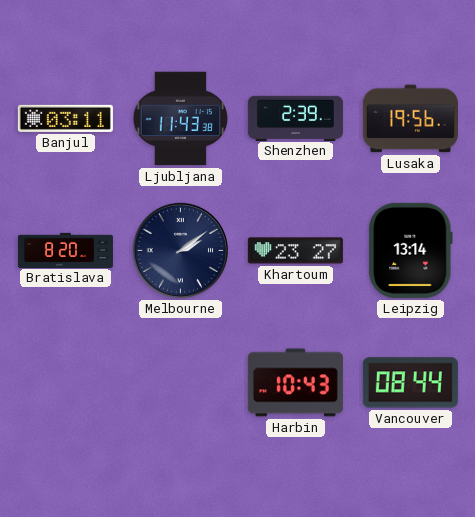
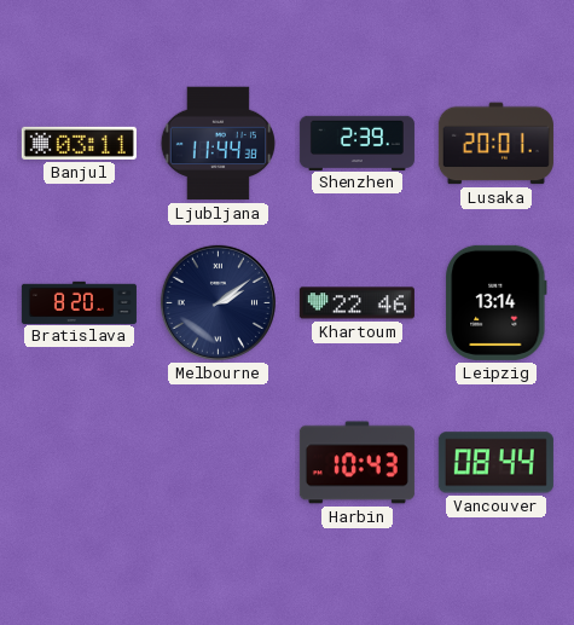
Ljubljana: 11:43 -> 11:44
Lusaka: 19:56 -> 20:01
Khartoum: 23:27 -> 22:46
